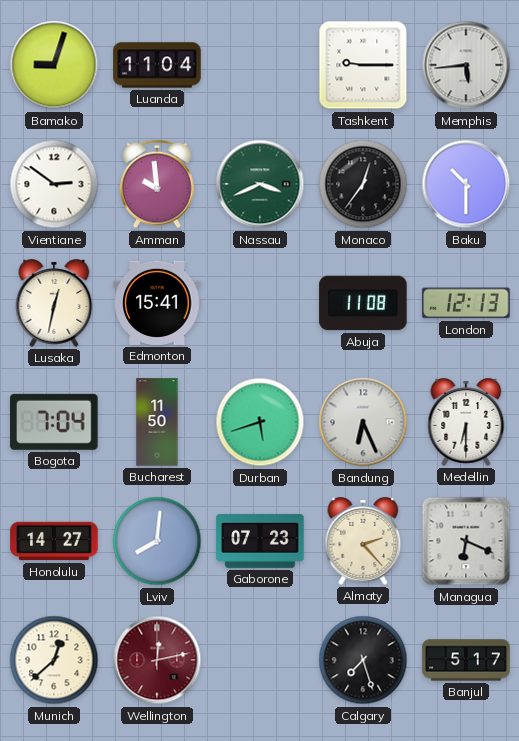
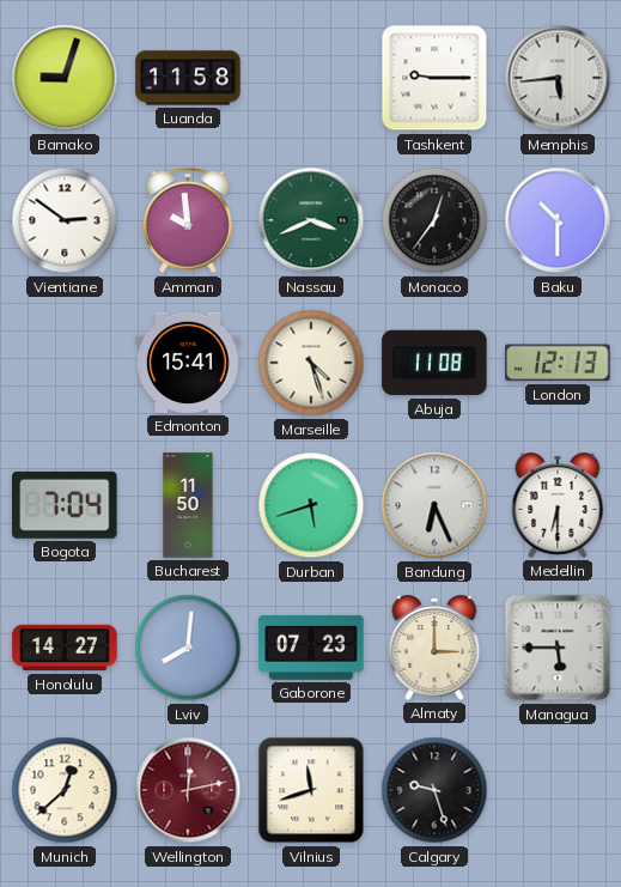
Luanda: 11:04 -> 11:58
Lusaka: 12:32 -> none
Marseille: none -> 4:27
Almaty: 2:23 -> 3:00
Managua: 6:19 -> 5:45
Vilnius: none -> 11:42
Calgary: 7:27 -> 9:27
Banjul: 5:17 -> none
